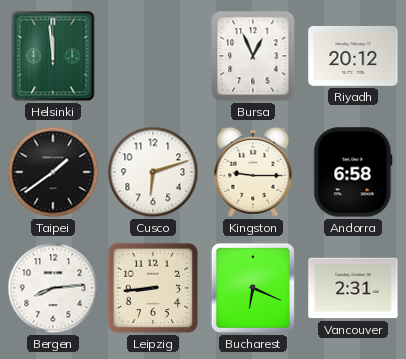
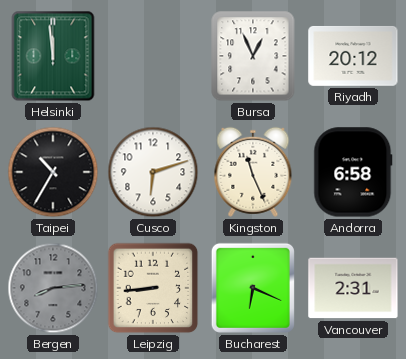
Taipei: 1:39 -> 10:35
Kingston: 9:15 -> 11:26
Bergen dial: white -> grey
